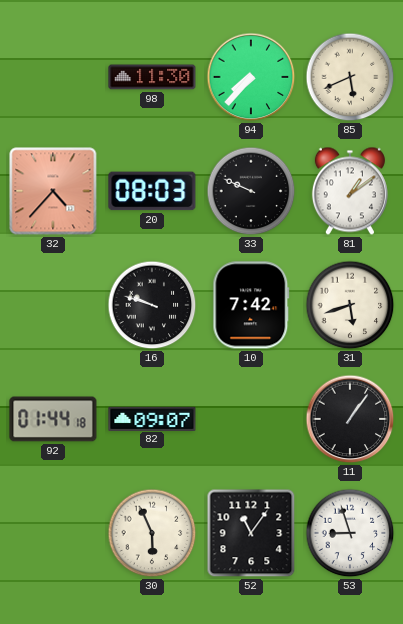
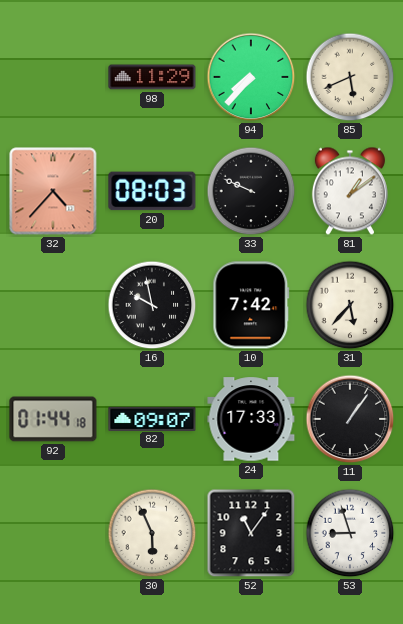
98: 11:30 -> 11:29
16: 9:48 -> 9:58
31: 5:42 -> 5:37
24: none -> 17:33
